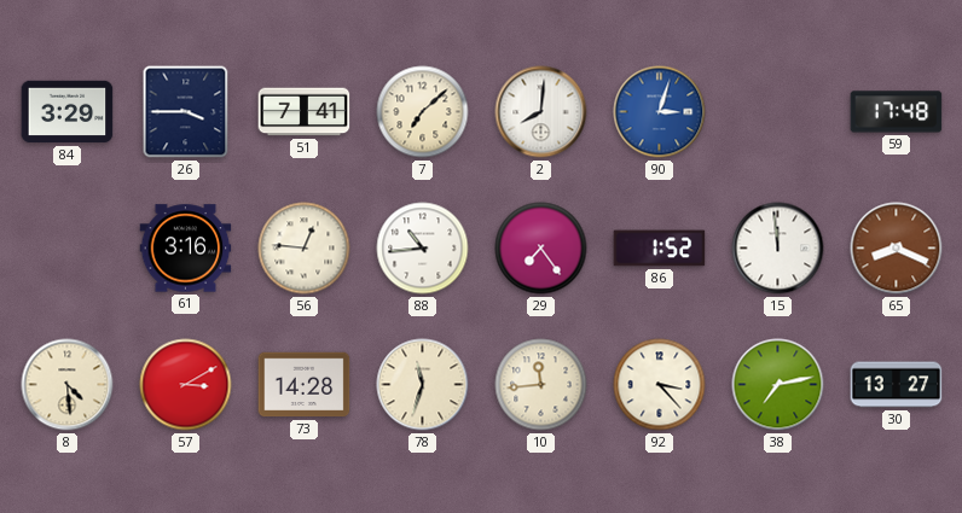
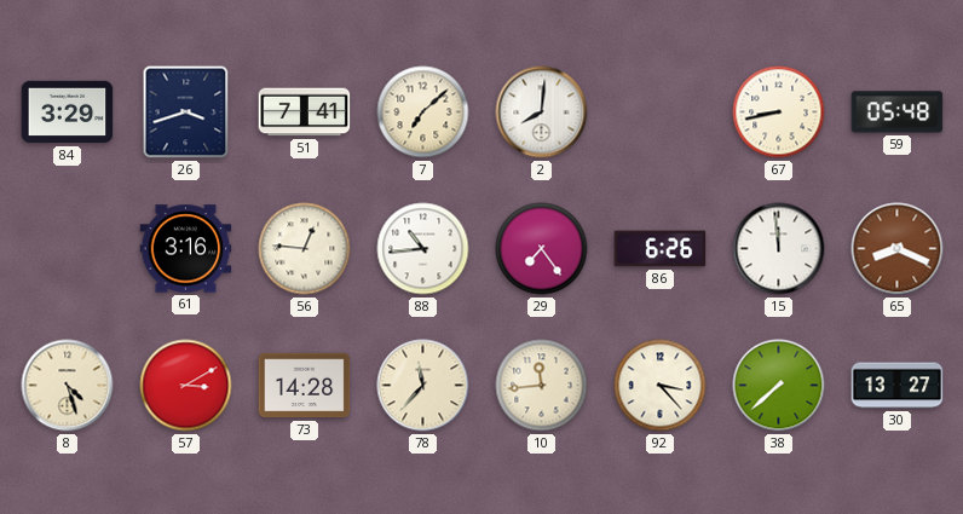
26: 3:45 -> 3:42
90: 3:03 -> none
67: none -> 8:43
59: 17:48 -> 05:48
86: 1:52 -> 6:26
8: 4:29 -> 4:27
78: 11:33 -> 11:37
38: 7:13 -> 7:38
